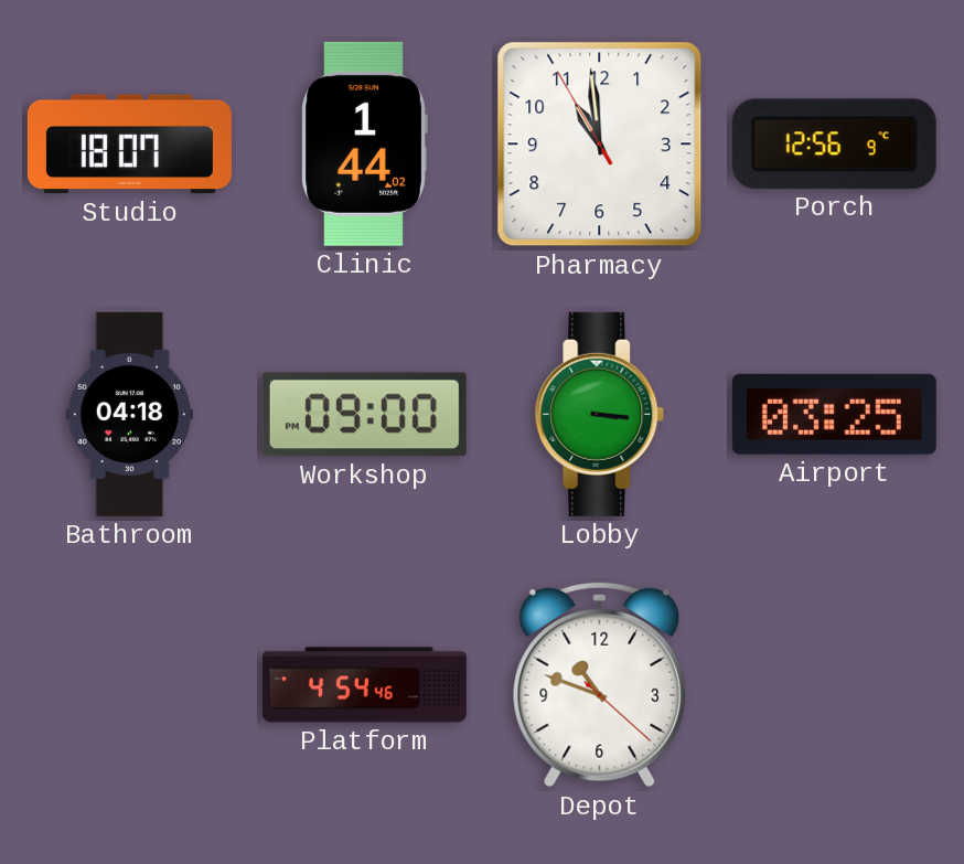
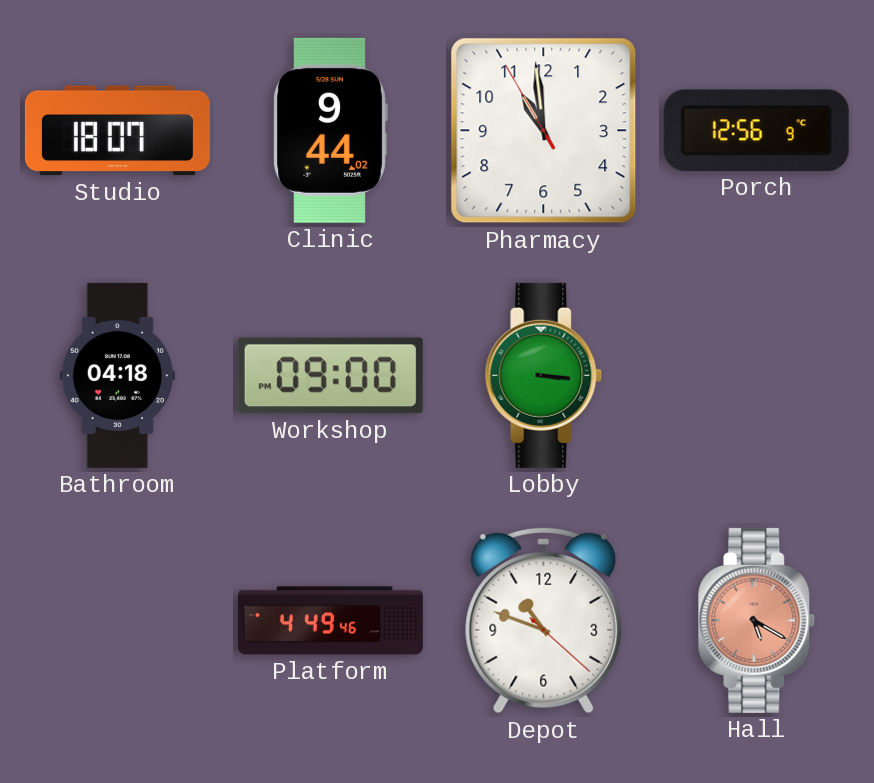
Clinic: 1:44 -> 9:44
Airport: 03:25 -> none
Platform: 4:54 -> 4:49
Hall: none -> 5:20
